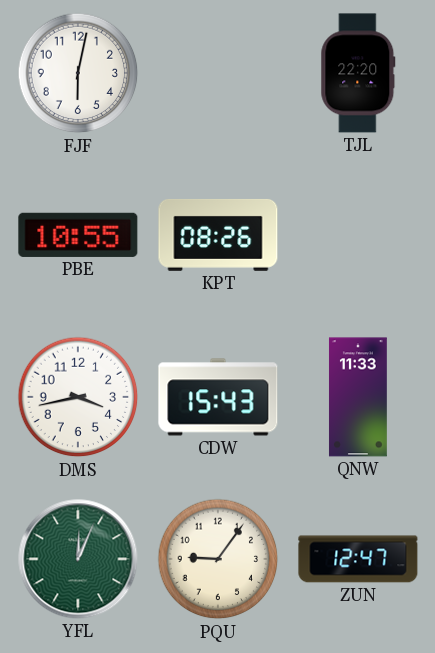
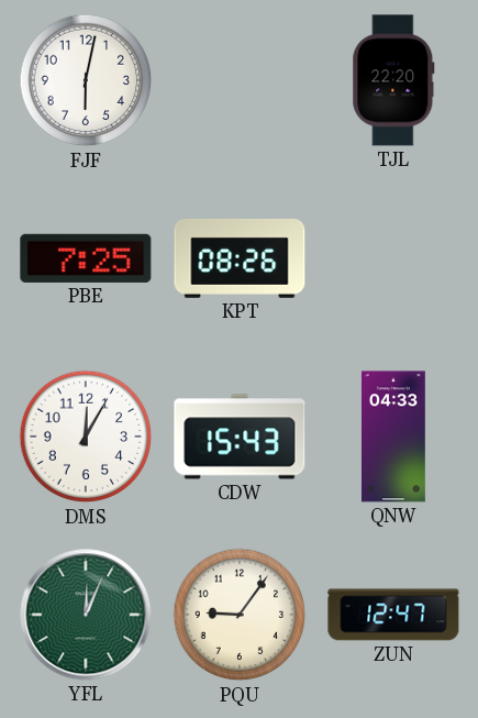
PBE: 10:55 -> 7:25
DMS: 3:43 -> 12:05
QNW: 11:33 -> 04:33
